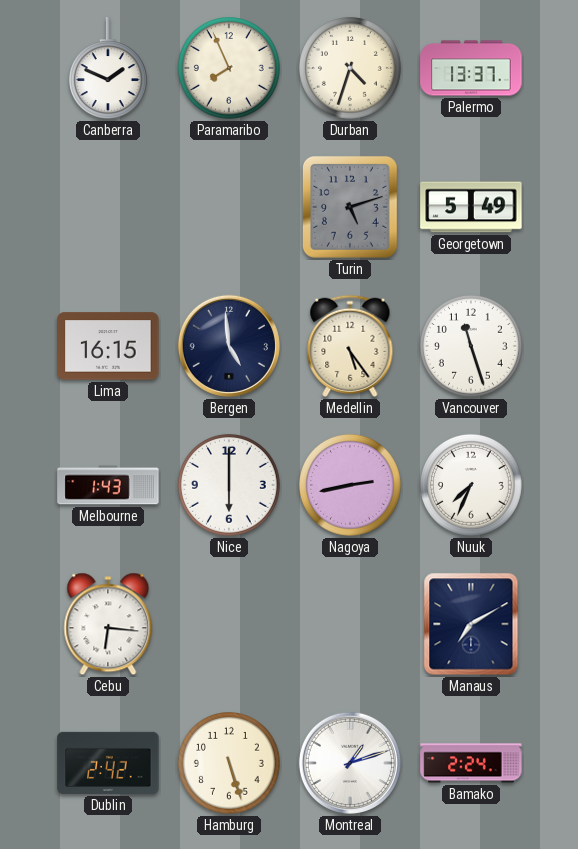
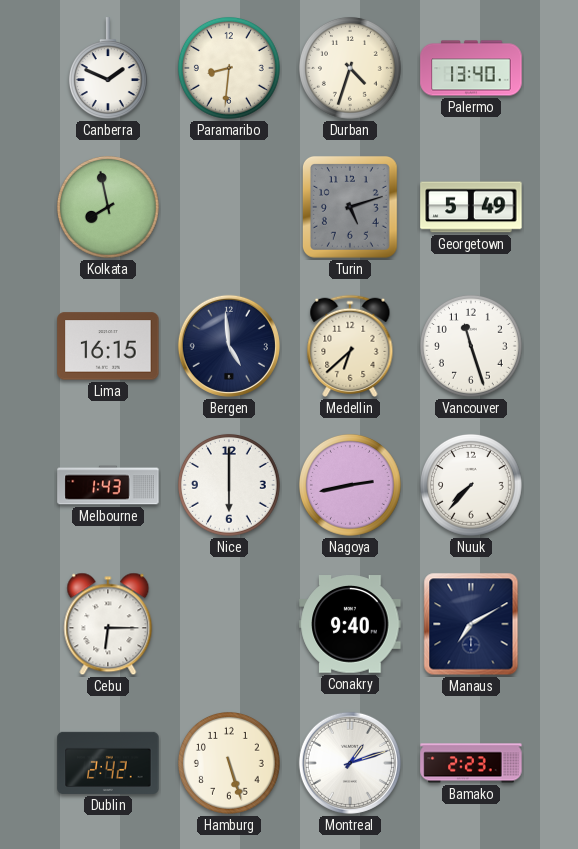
Paramaribo: 7:56 -> 8:31
Palermo: 13:37 -> 13:40
Kolkata: none -> 7:58
Medellin: 5:24 -> 6:38
Nuuk: 7:34 -> 7:37
Cebu: 6:16 -> 6:15
Conakry: none -> 9:40
Bamako: 2:24 -> 2:23
